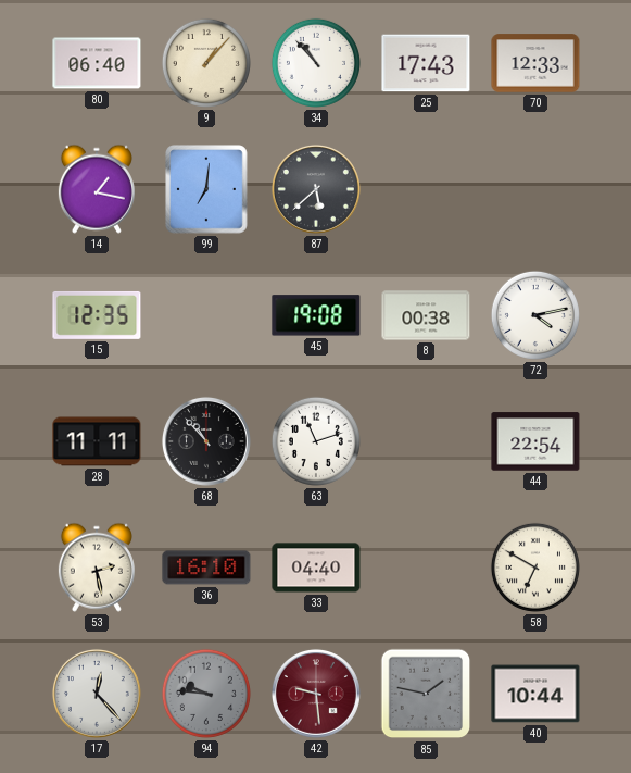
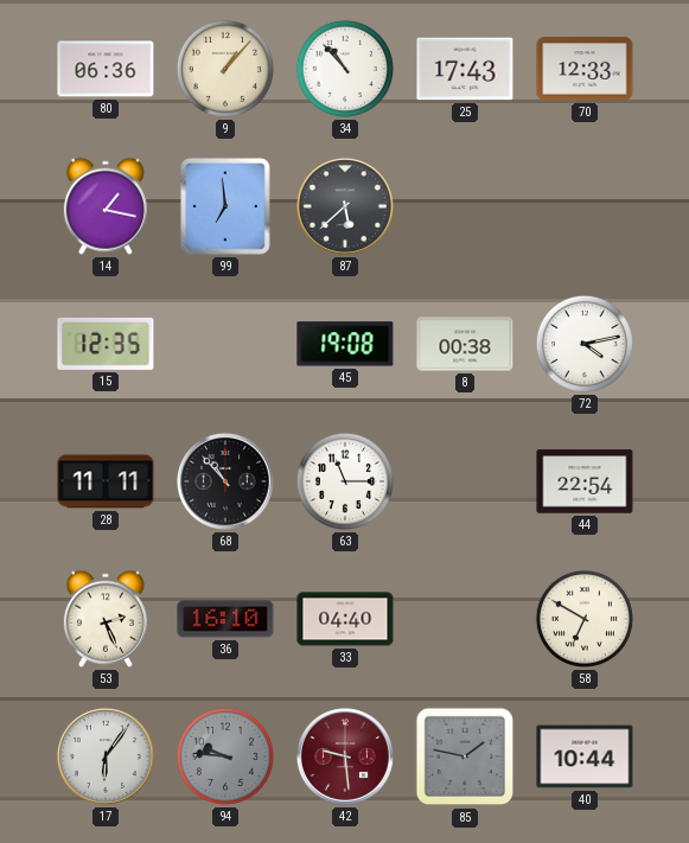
80: 06:40 -> 06:36
99: 7:01 -> 6:59
63: 11:12 -> 11:15
53: 2:28 -> 2:26
17: 12:23 -> 6:06
